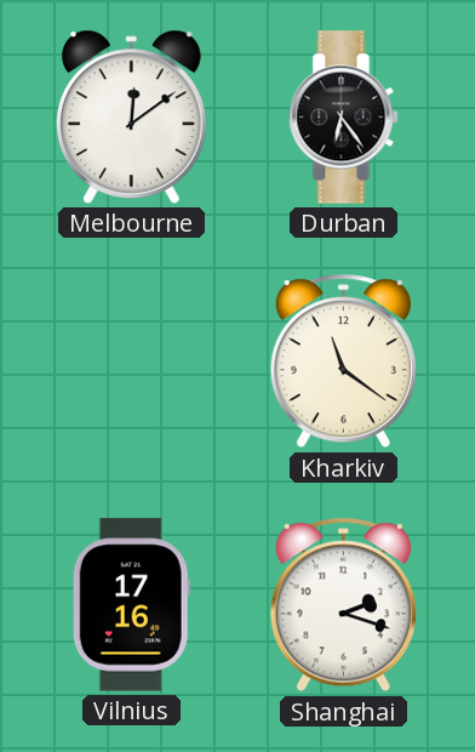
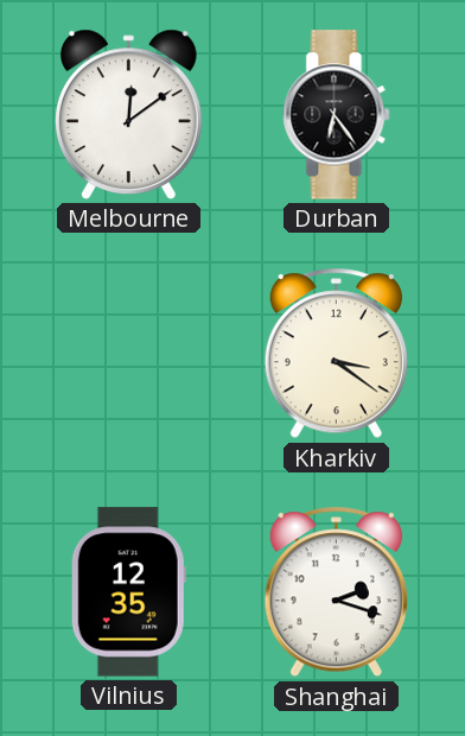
Kharkiv: 11:21 -> 3:21
Vilnius: 17:16 -> 12:35
